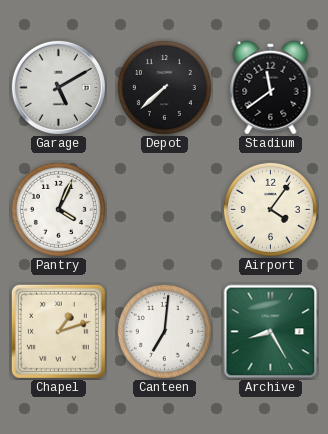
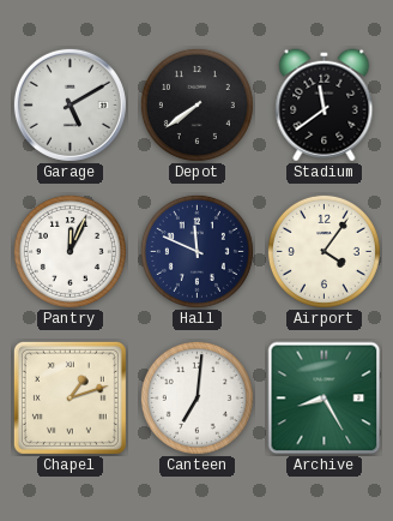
Depot: 7:38 -> 7:39
Pantry: 4:04 -> 12:04
Hall: none -> 11:49
